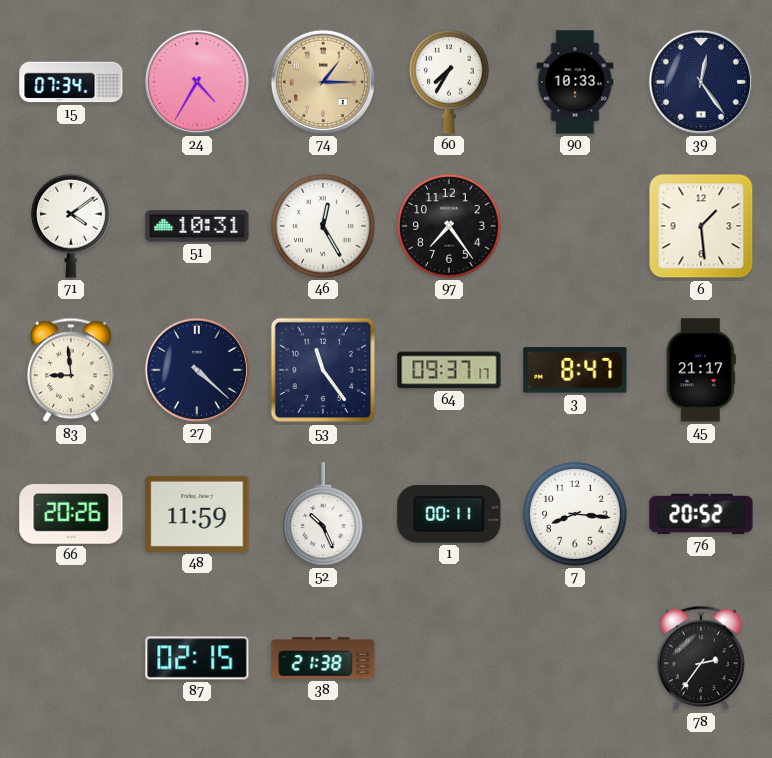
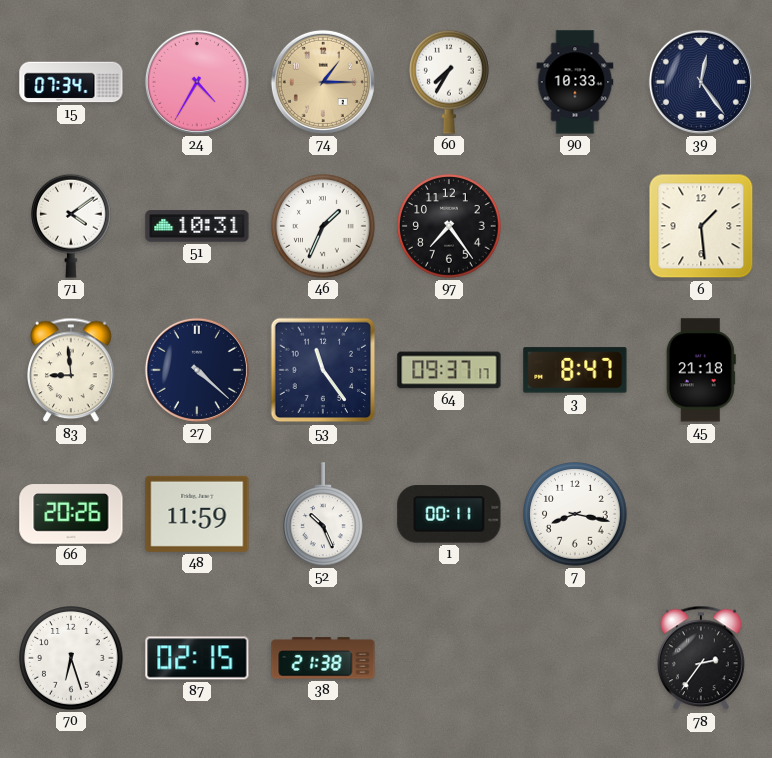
46: 12:25 -> 1:34
45: 21:17 -> 21:18
7: 8:16 -> 8:17
76: 20:52 -> none
70: none -> 6:27
